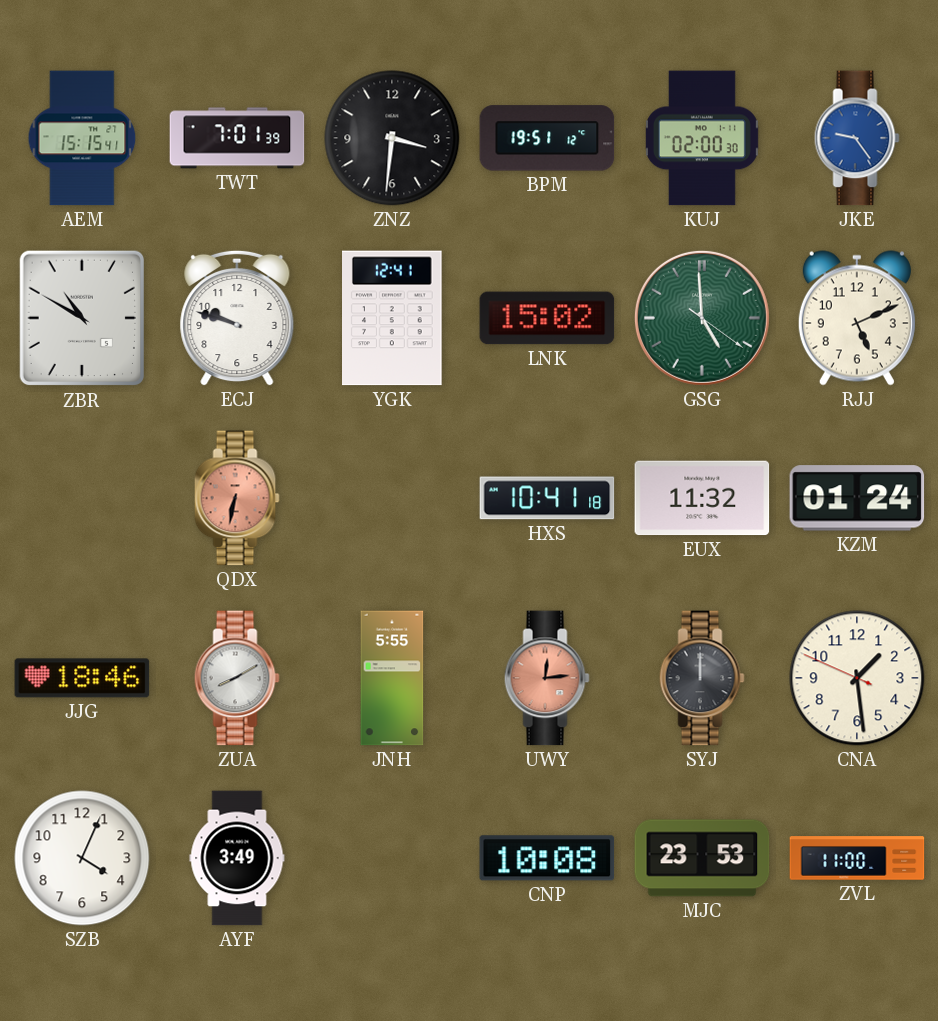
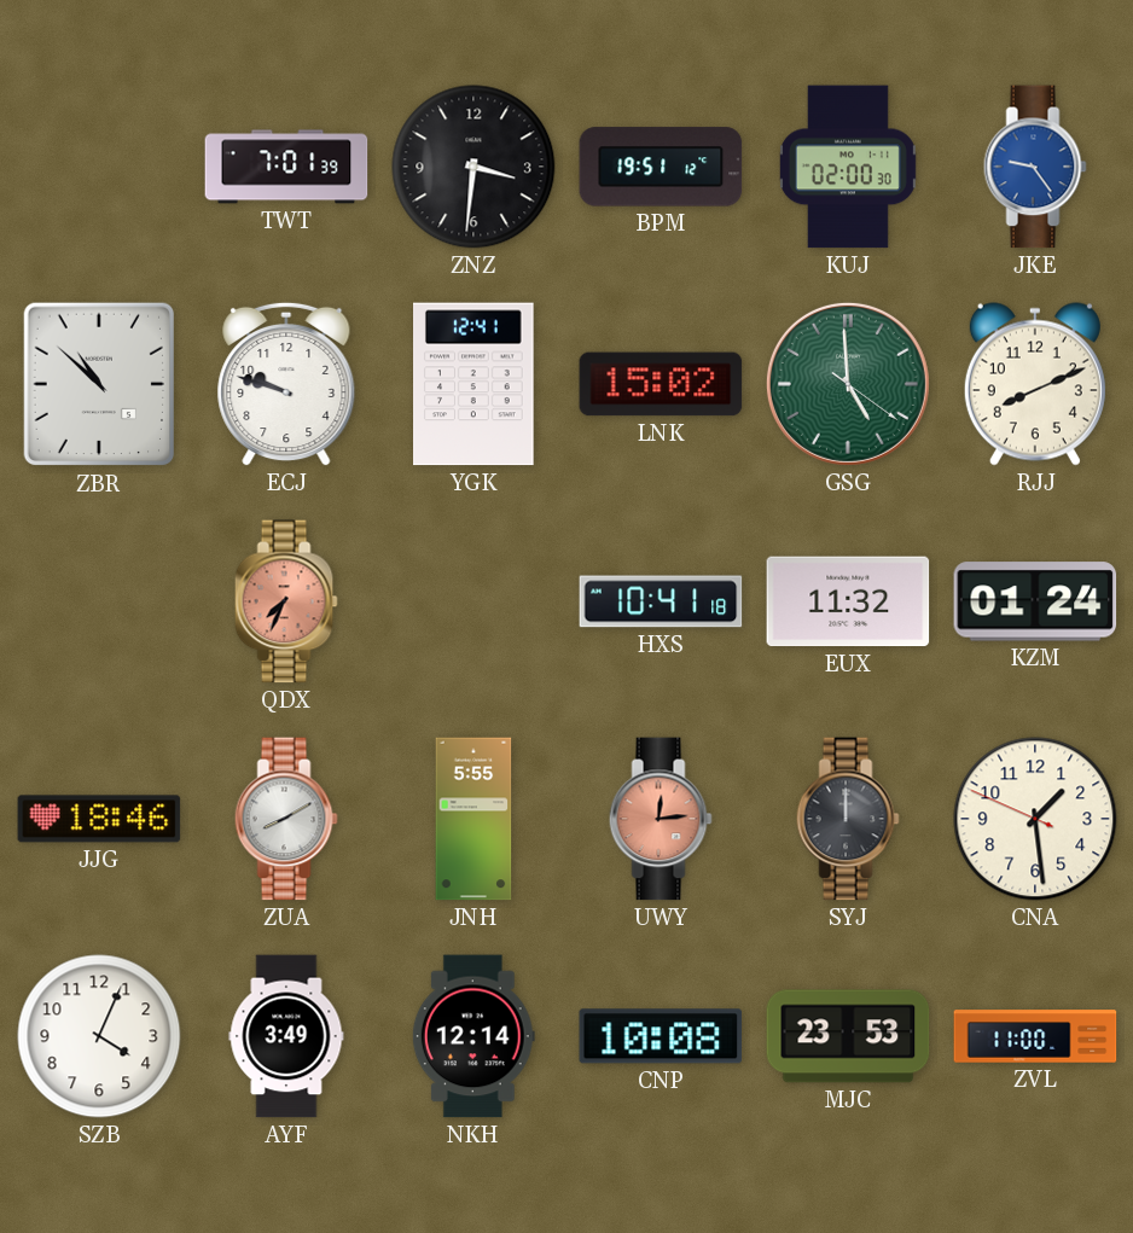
AEM: 15:15 -> none
ZBR: 10:50 -> 10:52
RJJ: 5:11 -> 8:11
QDX: 6:32 -> 7:34
NKH: none -> 12:14
